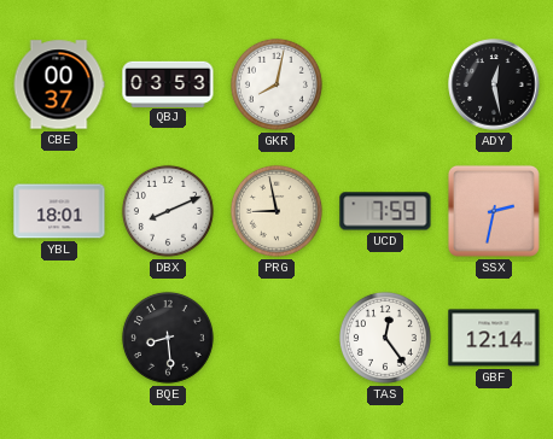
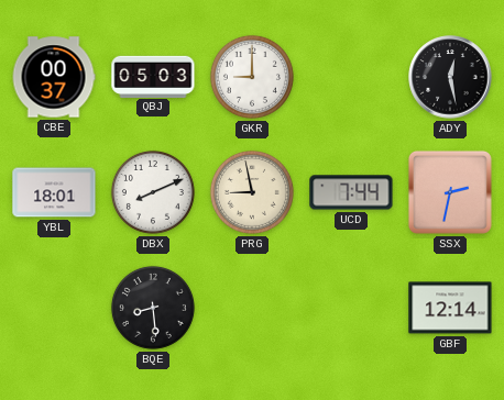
QBJ: 03:53 -> 05:03
GKR: 8:02 -> 9:00
UCD: 7:59 -> 7:44
TAS: 12:24 -> none
